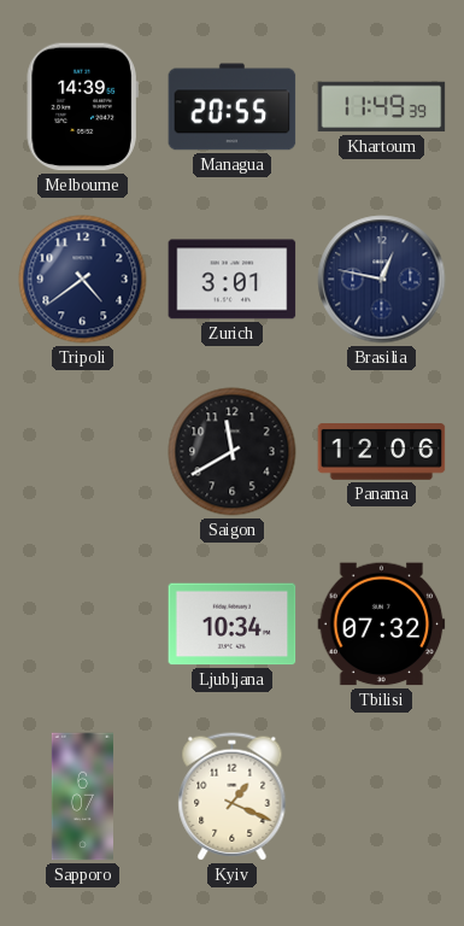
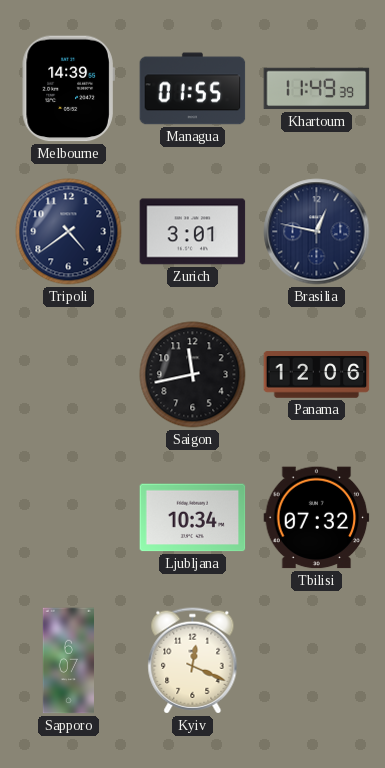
Managua: 20:55 -> 01:55
Saigon: 11:40 -> 11:43
Kyiv: 1:19 -> 12:19
